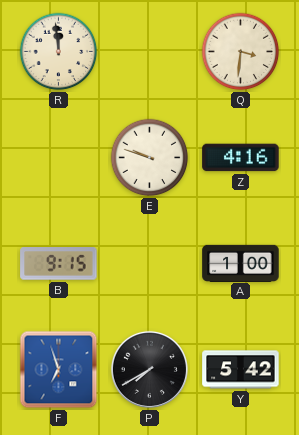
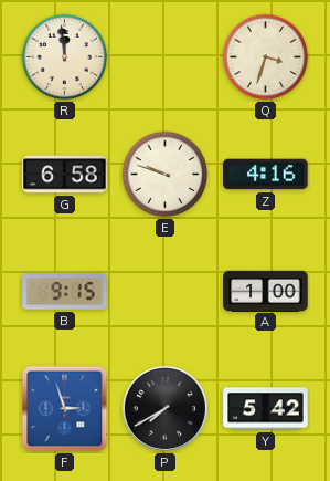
Q: 3:31 -> 3:33
G: none -> 6:58
F: 6:57 -> 2:57
